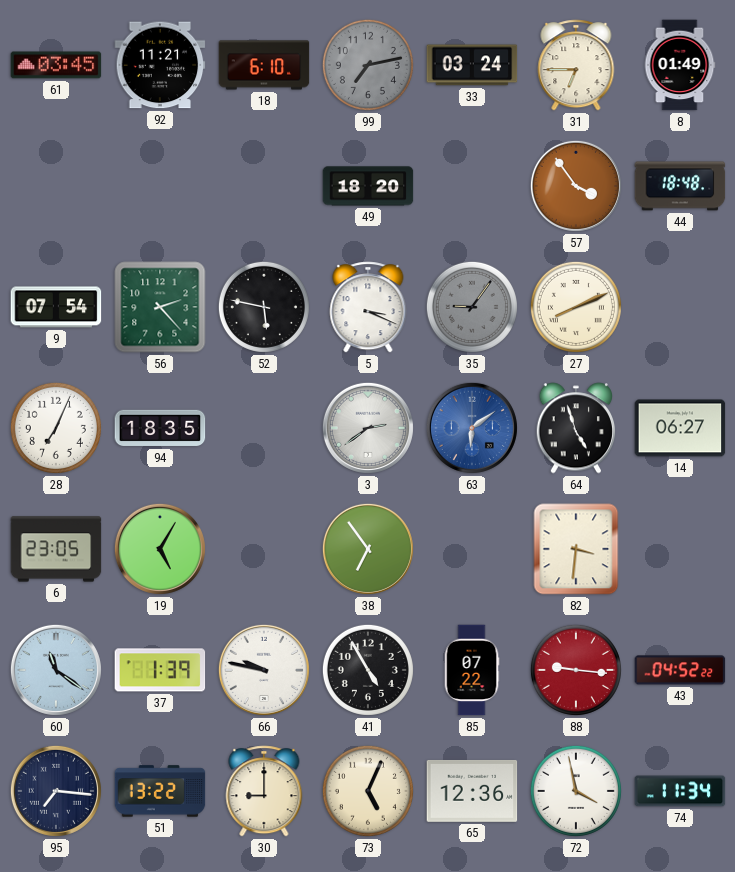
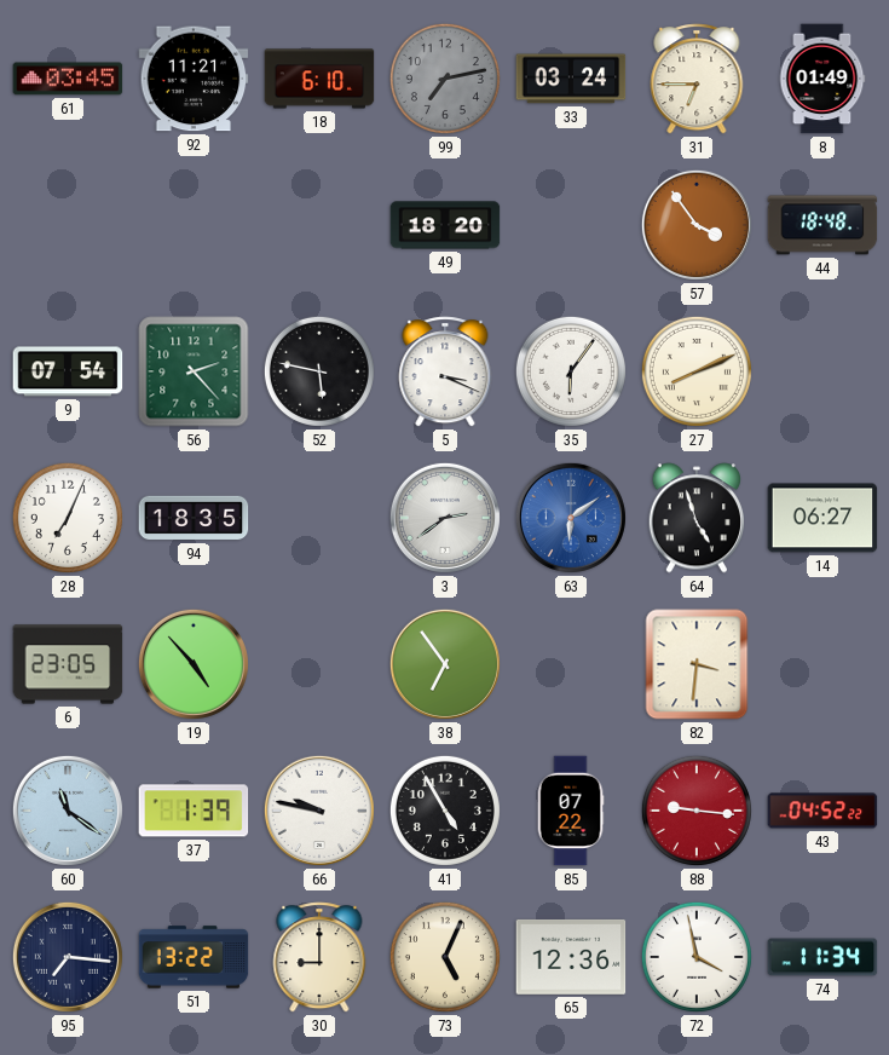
35: 9:06 -> 6:06
35 dial: grey -> white
19: 5:05 -> 4:53
